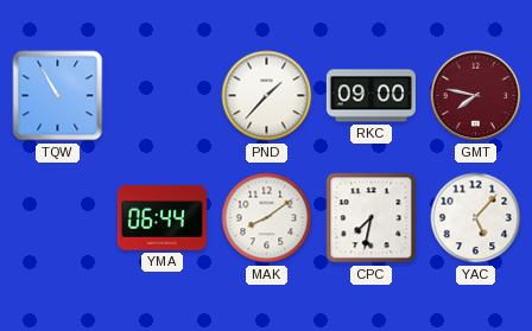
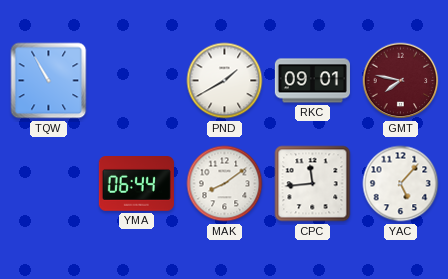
PND: 1:37 -> 1:40
RKC: 09:00 -> 09:01
CPC: 7:32 -> 11:44
